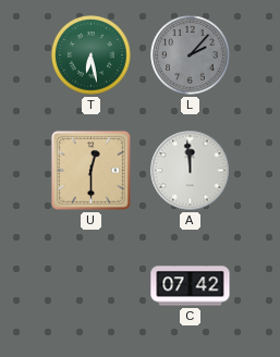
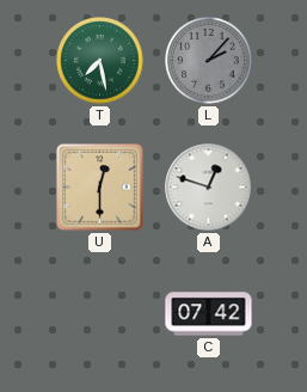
T: 6:28 -> 7:28
A: 11:59 -> 12:48
